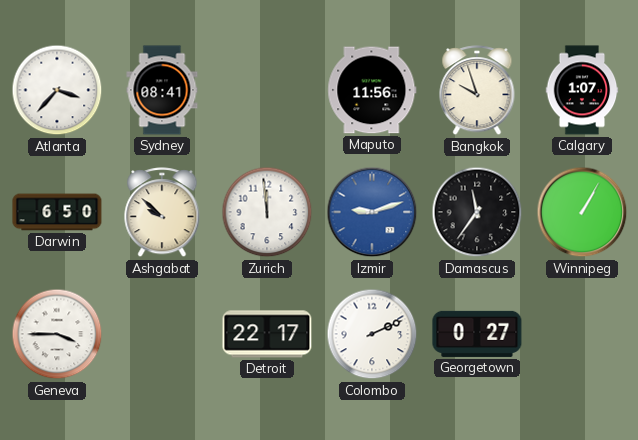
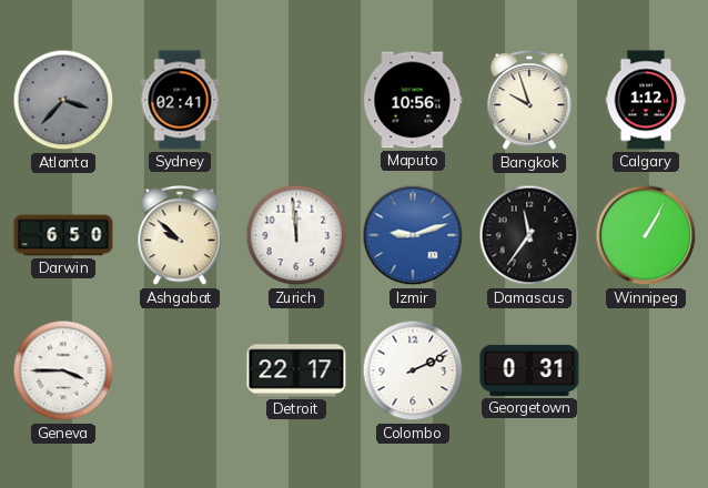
Atlanta dial: white -> grey
Sydney: 08:41 -> 02:41
Maputo: 11:56 -> 10:56
Calgary: 1:07 -> 1:12
Georgetown: 0:27 -> 0:31
